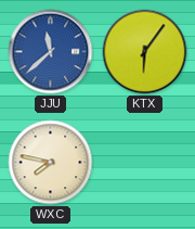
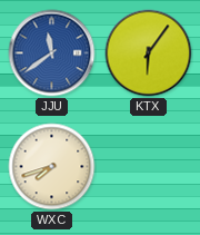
JJU: 11:38 -> 11:39
WXC: 7:47 -> 7:42
